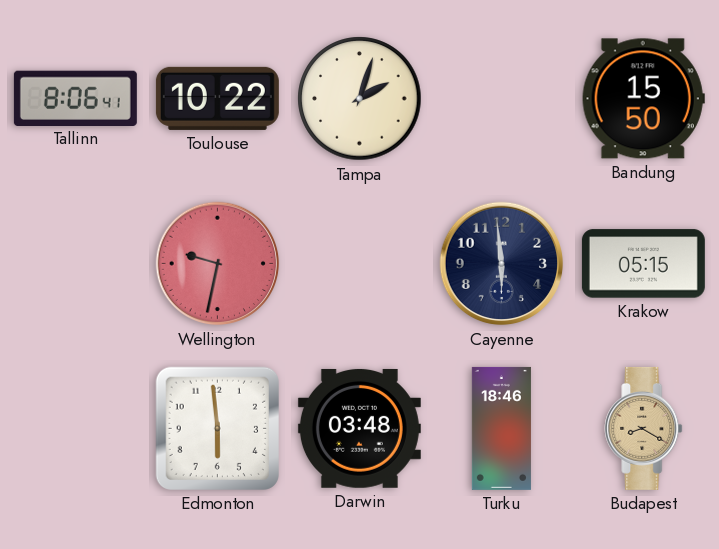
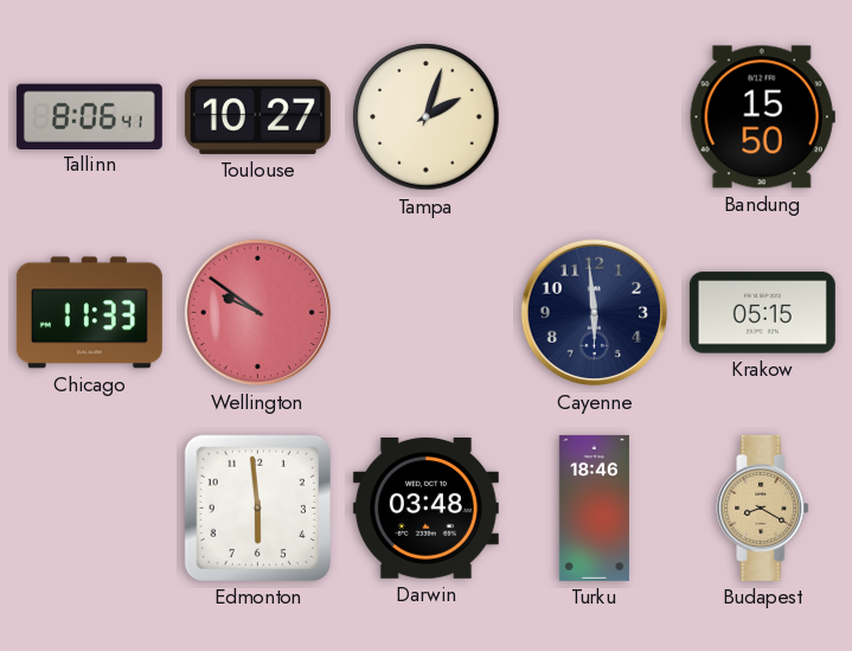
Toulouse: 10:22 -> 10:27
Chicago: none -> 11:33
Wellington: 9:32 -> 9:51
